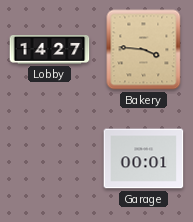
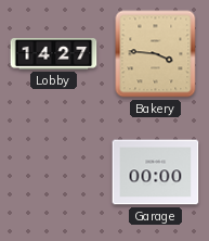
Garage: 00:01 -> 00:00
